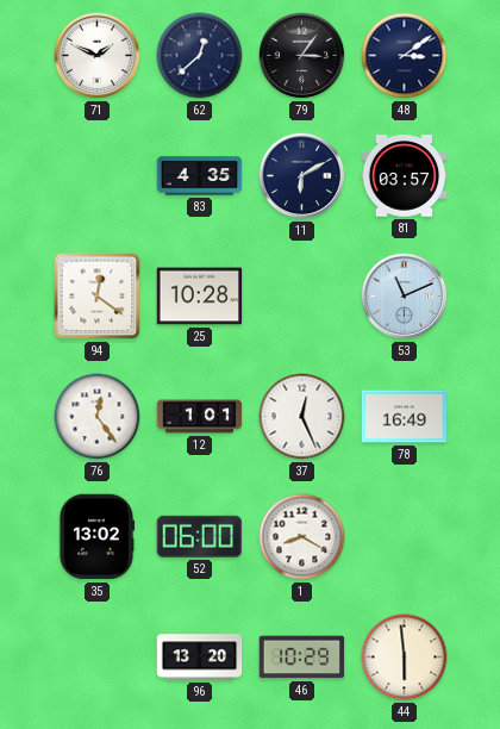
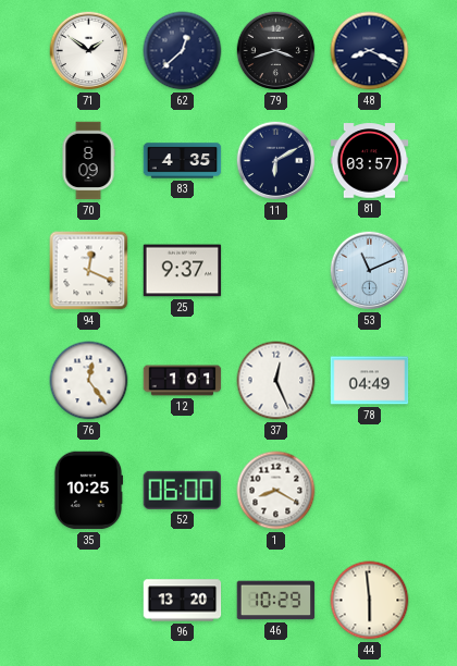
71: 1:49 -> 1:51
79: 3:06 -> 3:42
48: 3:09 -> 8:19
70: none -> 8:09
94: 12:21 -> 12:19
25: 10:28 -> 9:37
78: 16:49 -> 04:49
35: 13:02 -> 10:25
